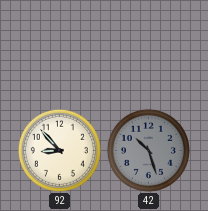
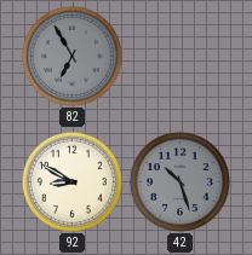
82: none -> 6:55
92: 8:53 -> 8:50
